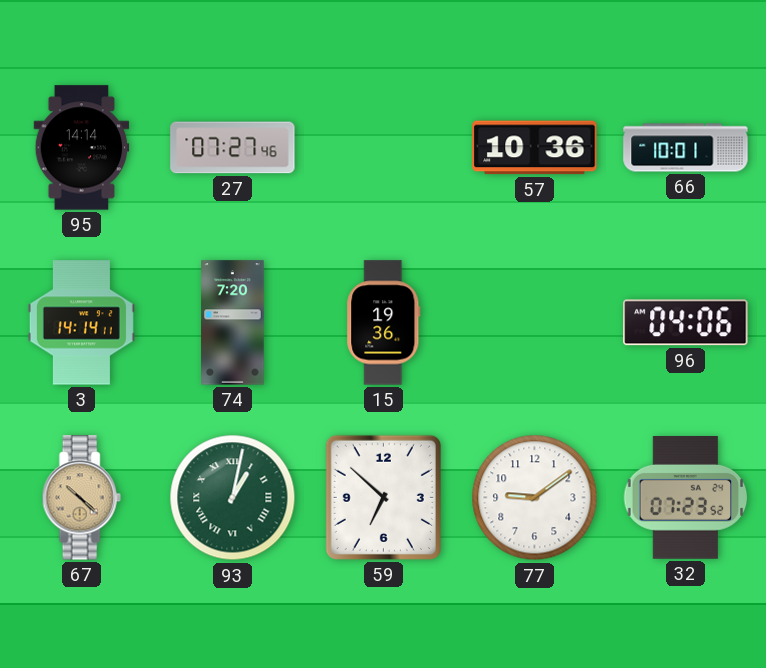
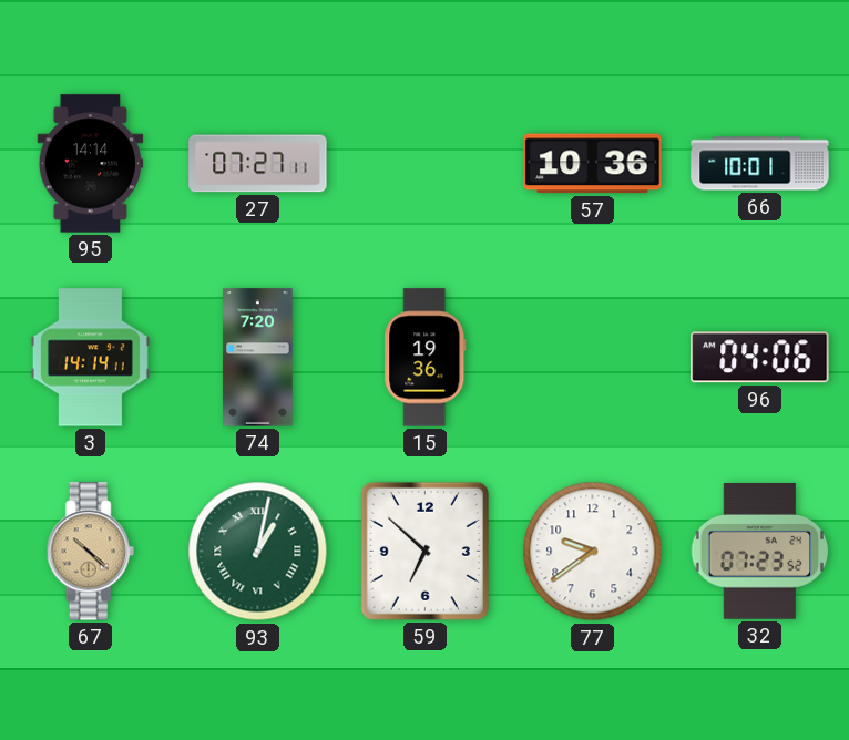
27: 07:27:46 -> 07:27:11
77: 9:09 -> 9:39
